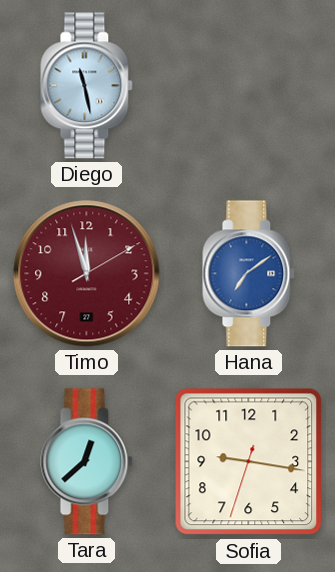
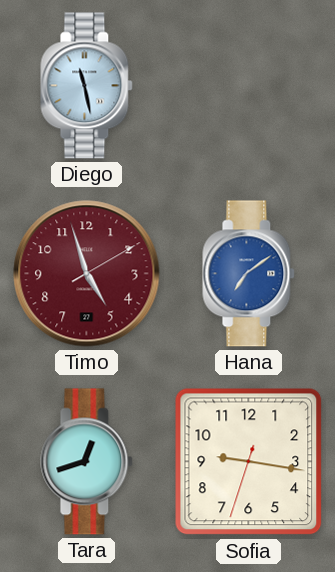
Timo: 11:57 -> 4:57
Tara: 12:38 -> 12:42
